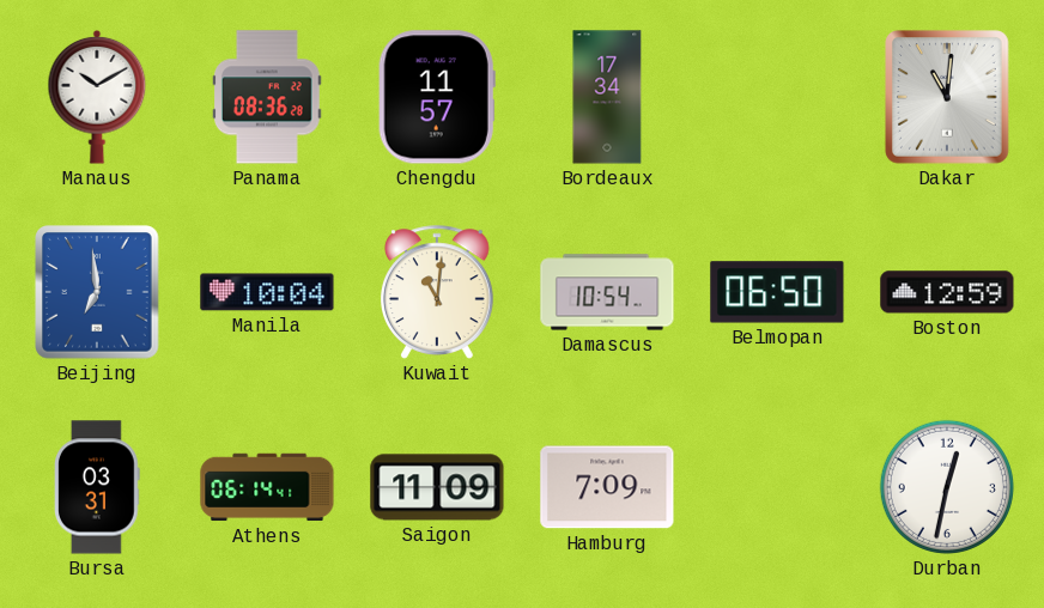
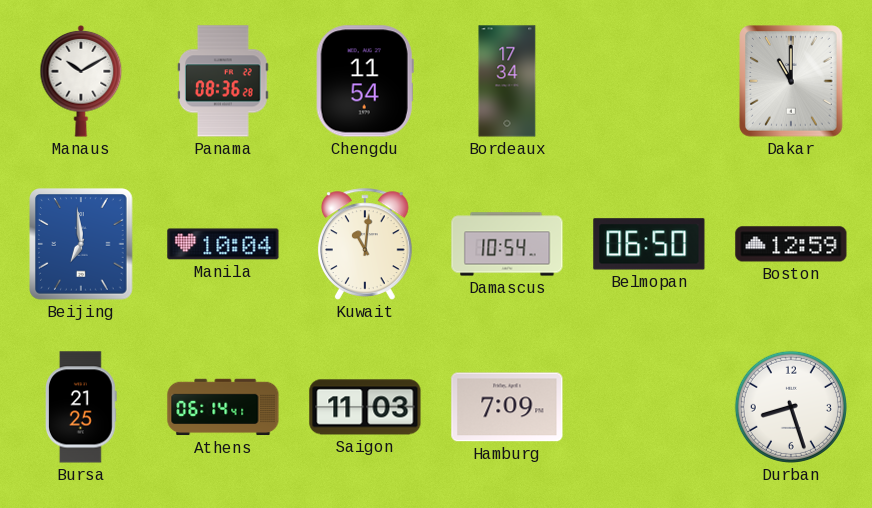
Chengdu: 11:57 -> 11:54
Dakar: 11:01 -> 11:00
Bursa: 03:31 -> 21:25
Saigon: 11:09 -> 11:03
Durban: 12:32 -> 8:27
